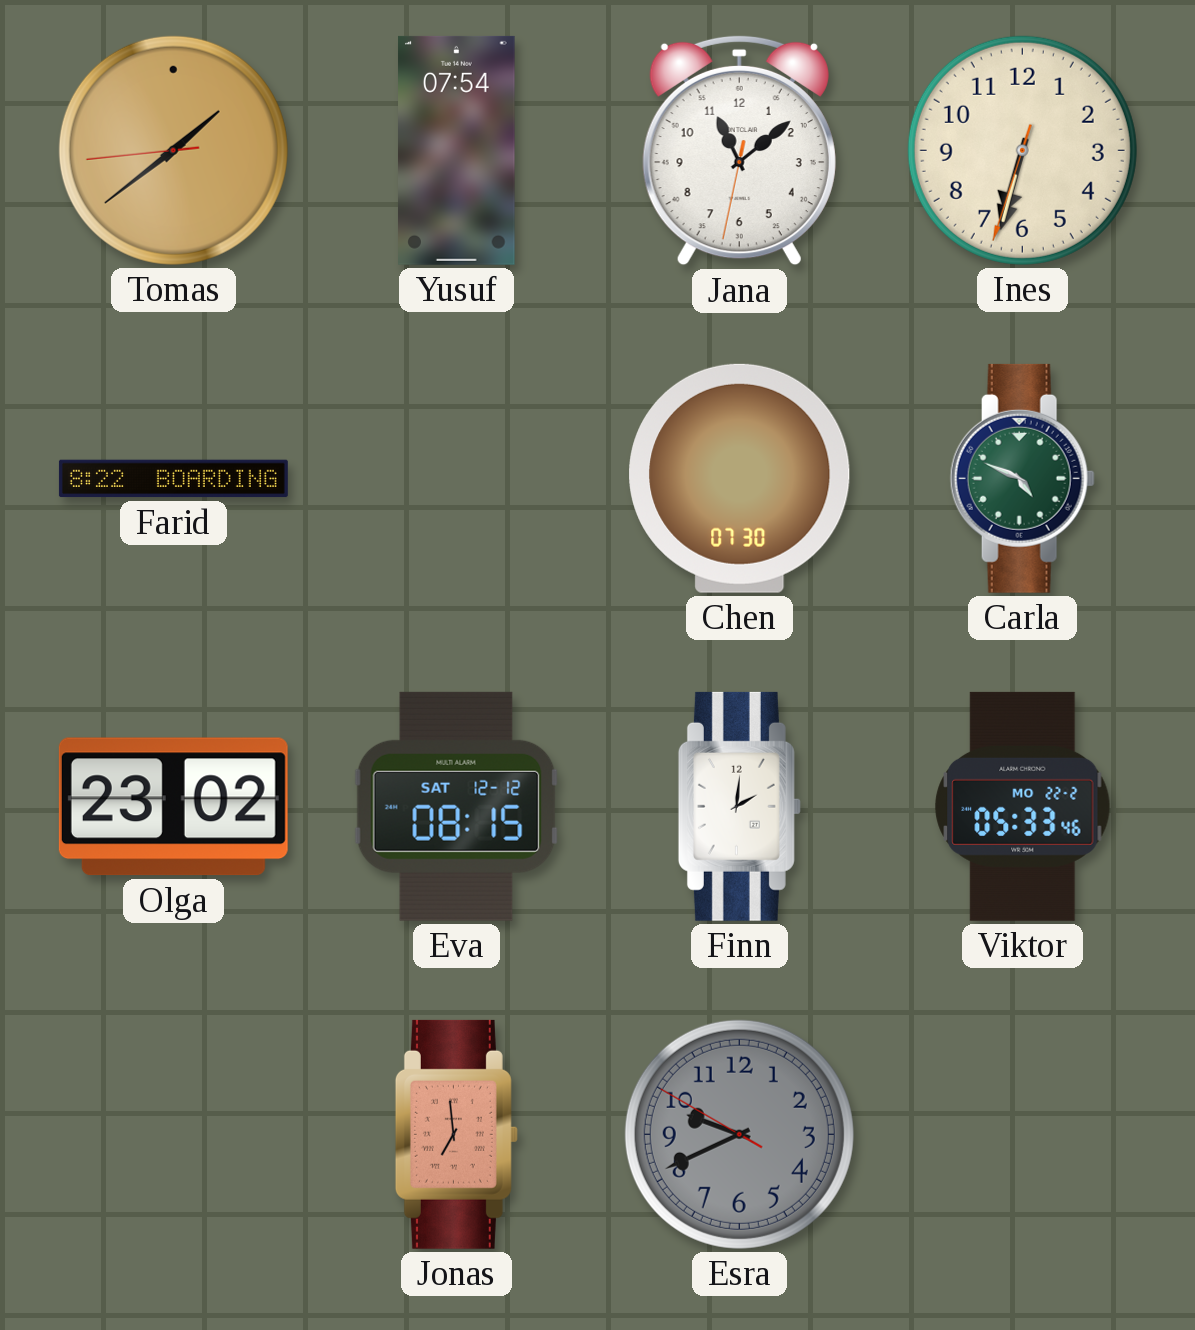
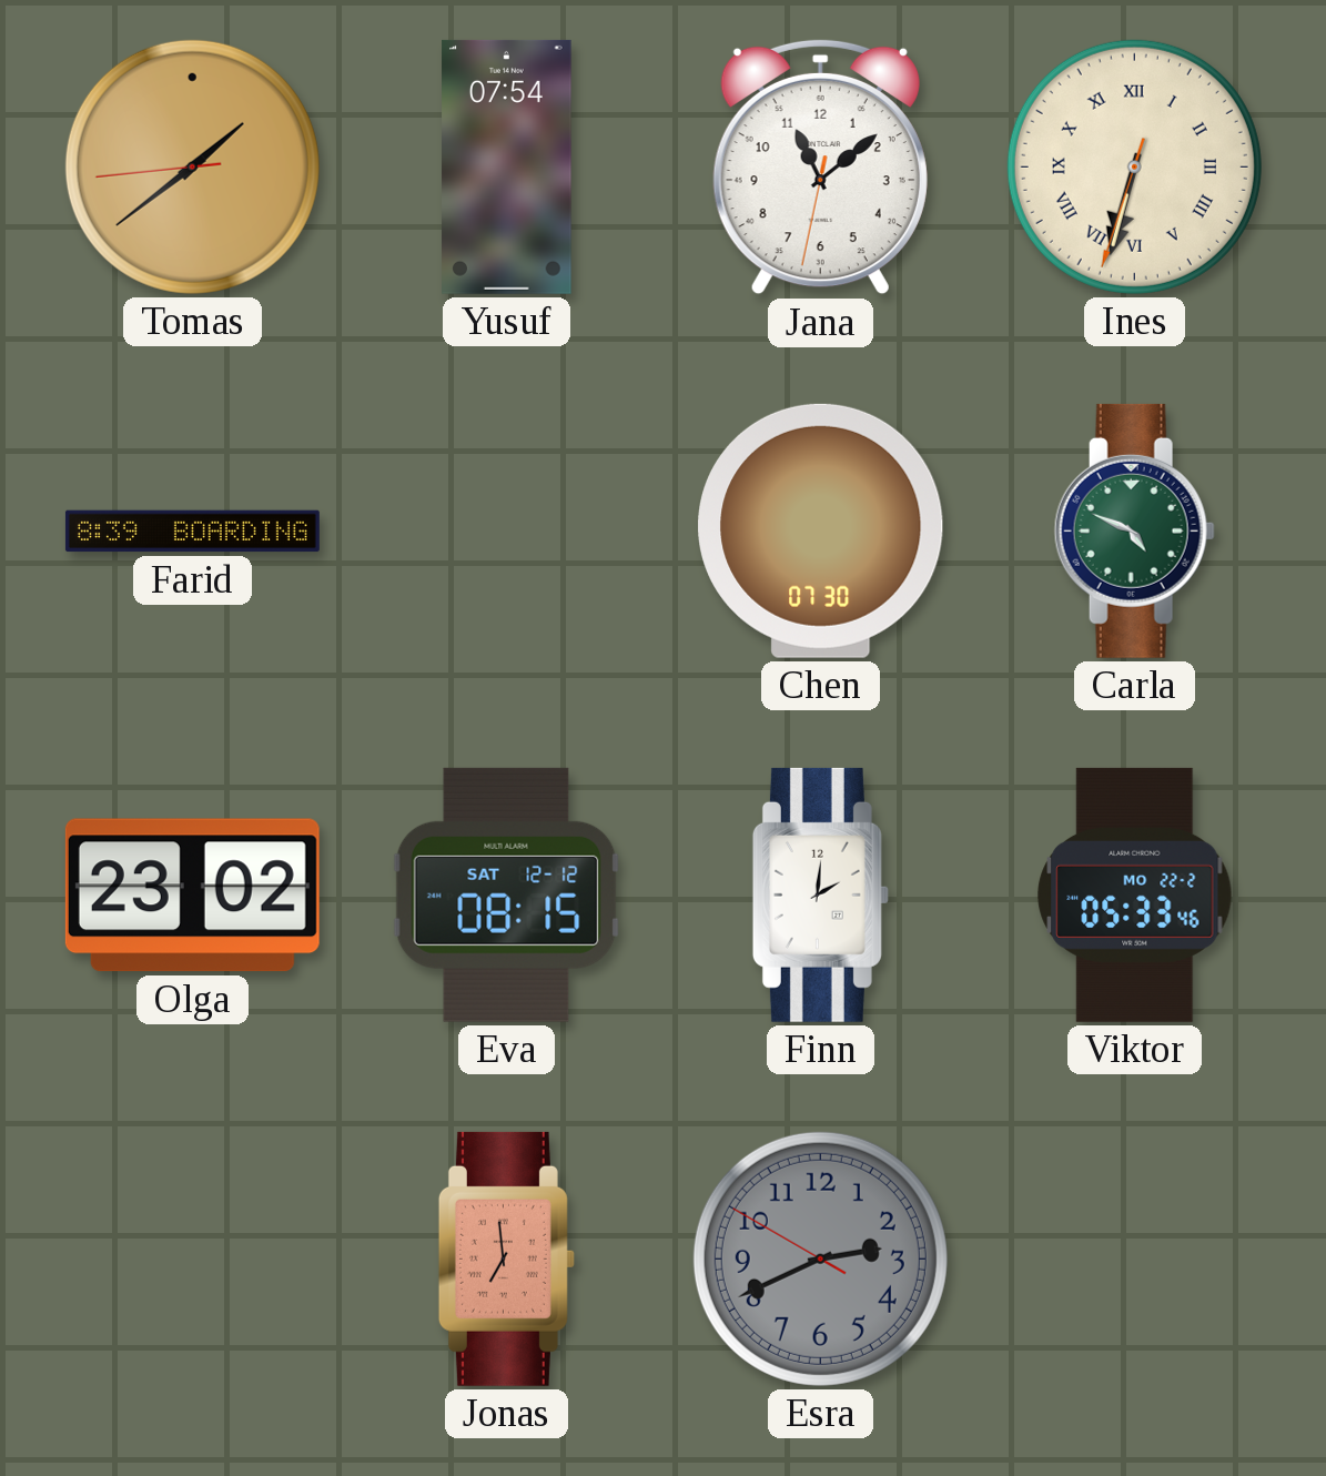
Ines numerals: Arabic -> Roman
Farid: 8:22 -> 8:39
Esra: 9:40 -> 2:40
